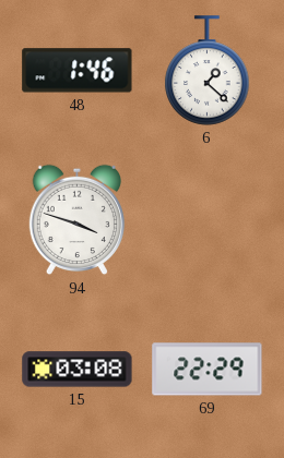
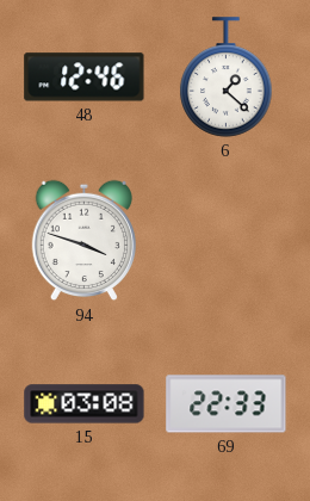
48: 1:46 -> 12:46
69: 22:29 -> 22:33
